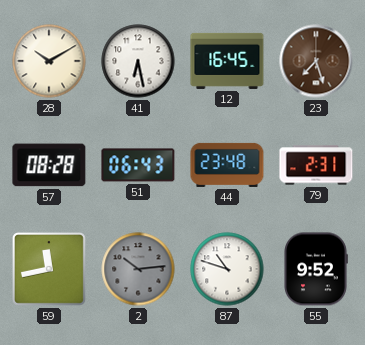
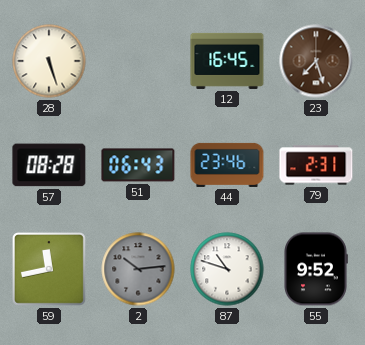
28: 10:10 -> 5:27
41: 6:28 -> none
44: 23:48 -> 23:46
